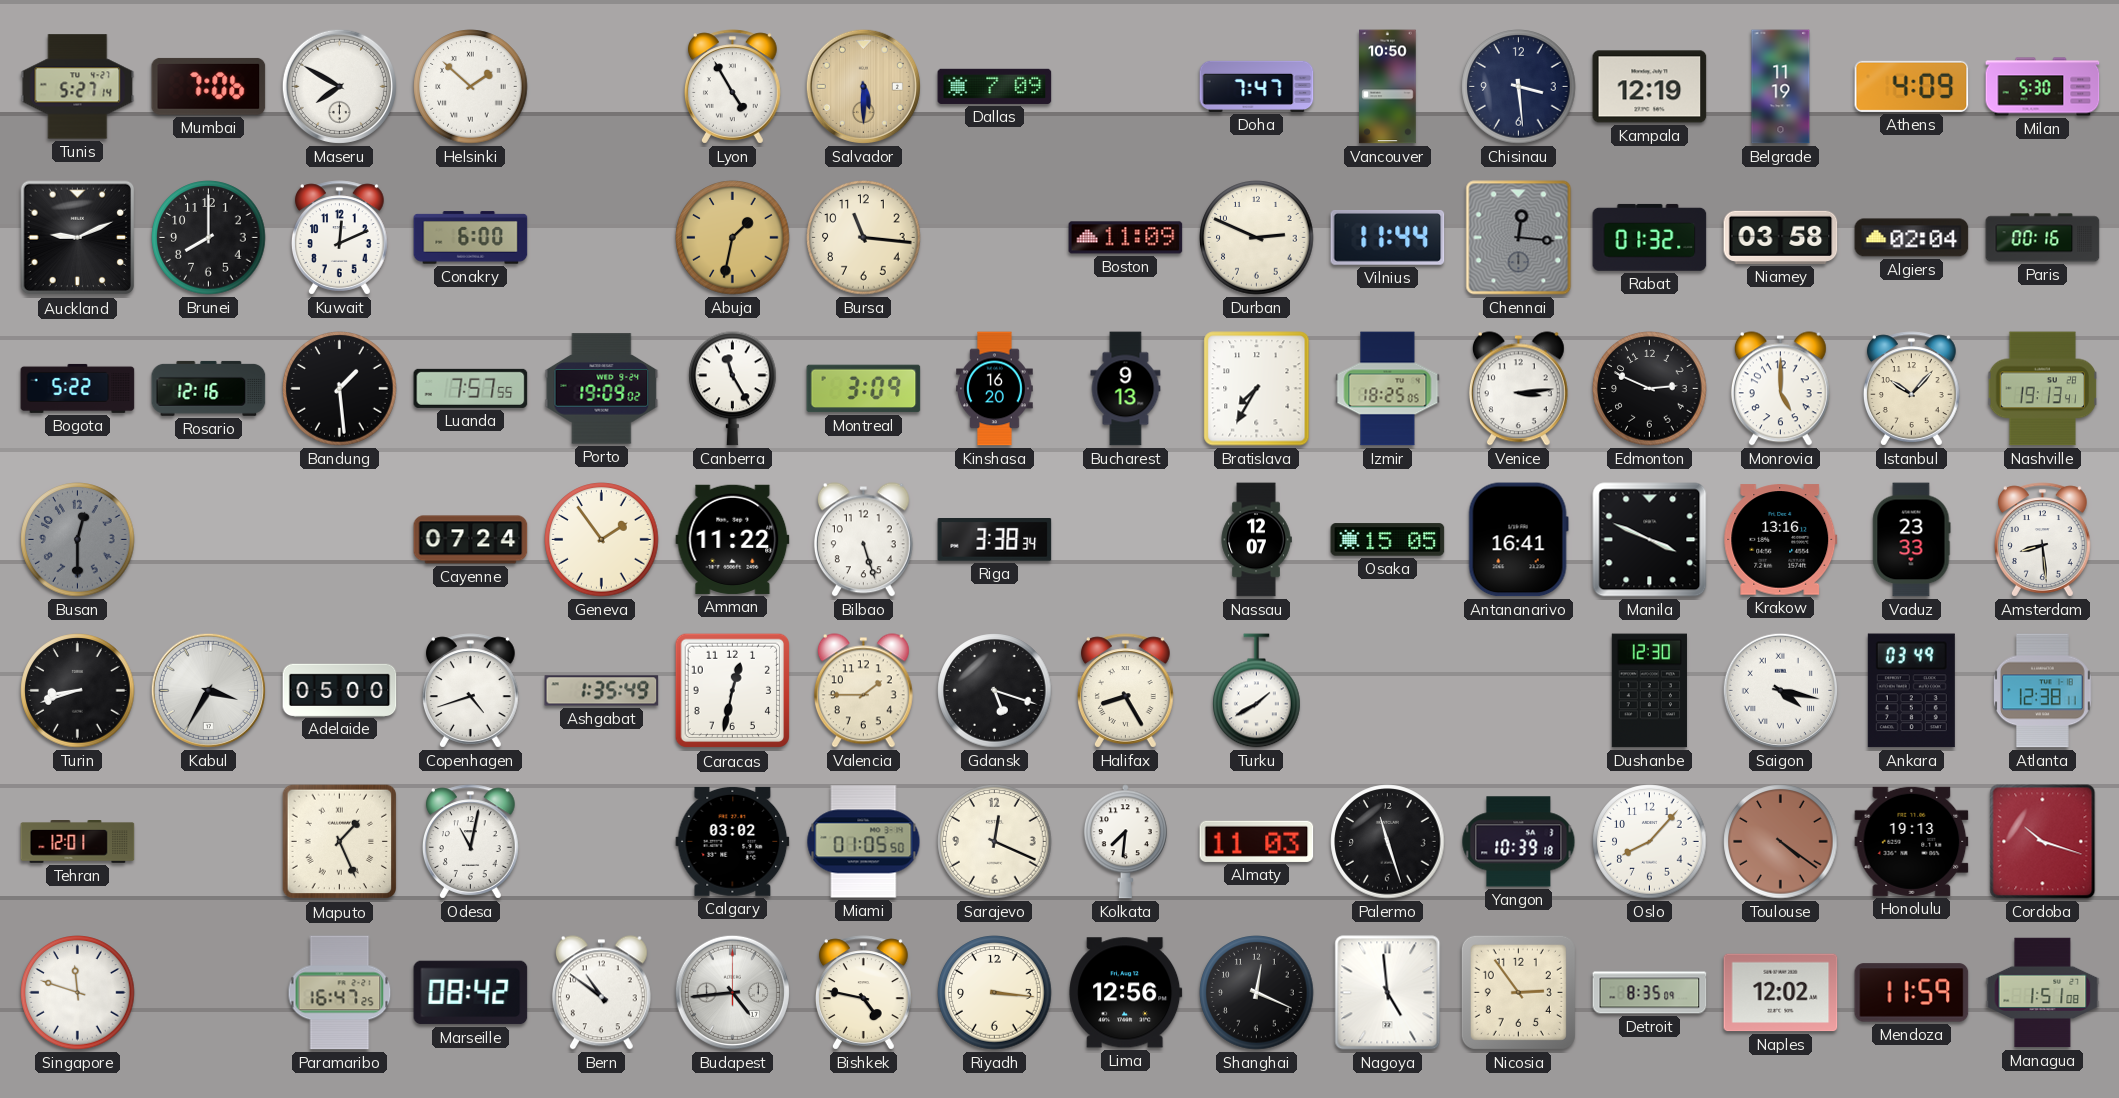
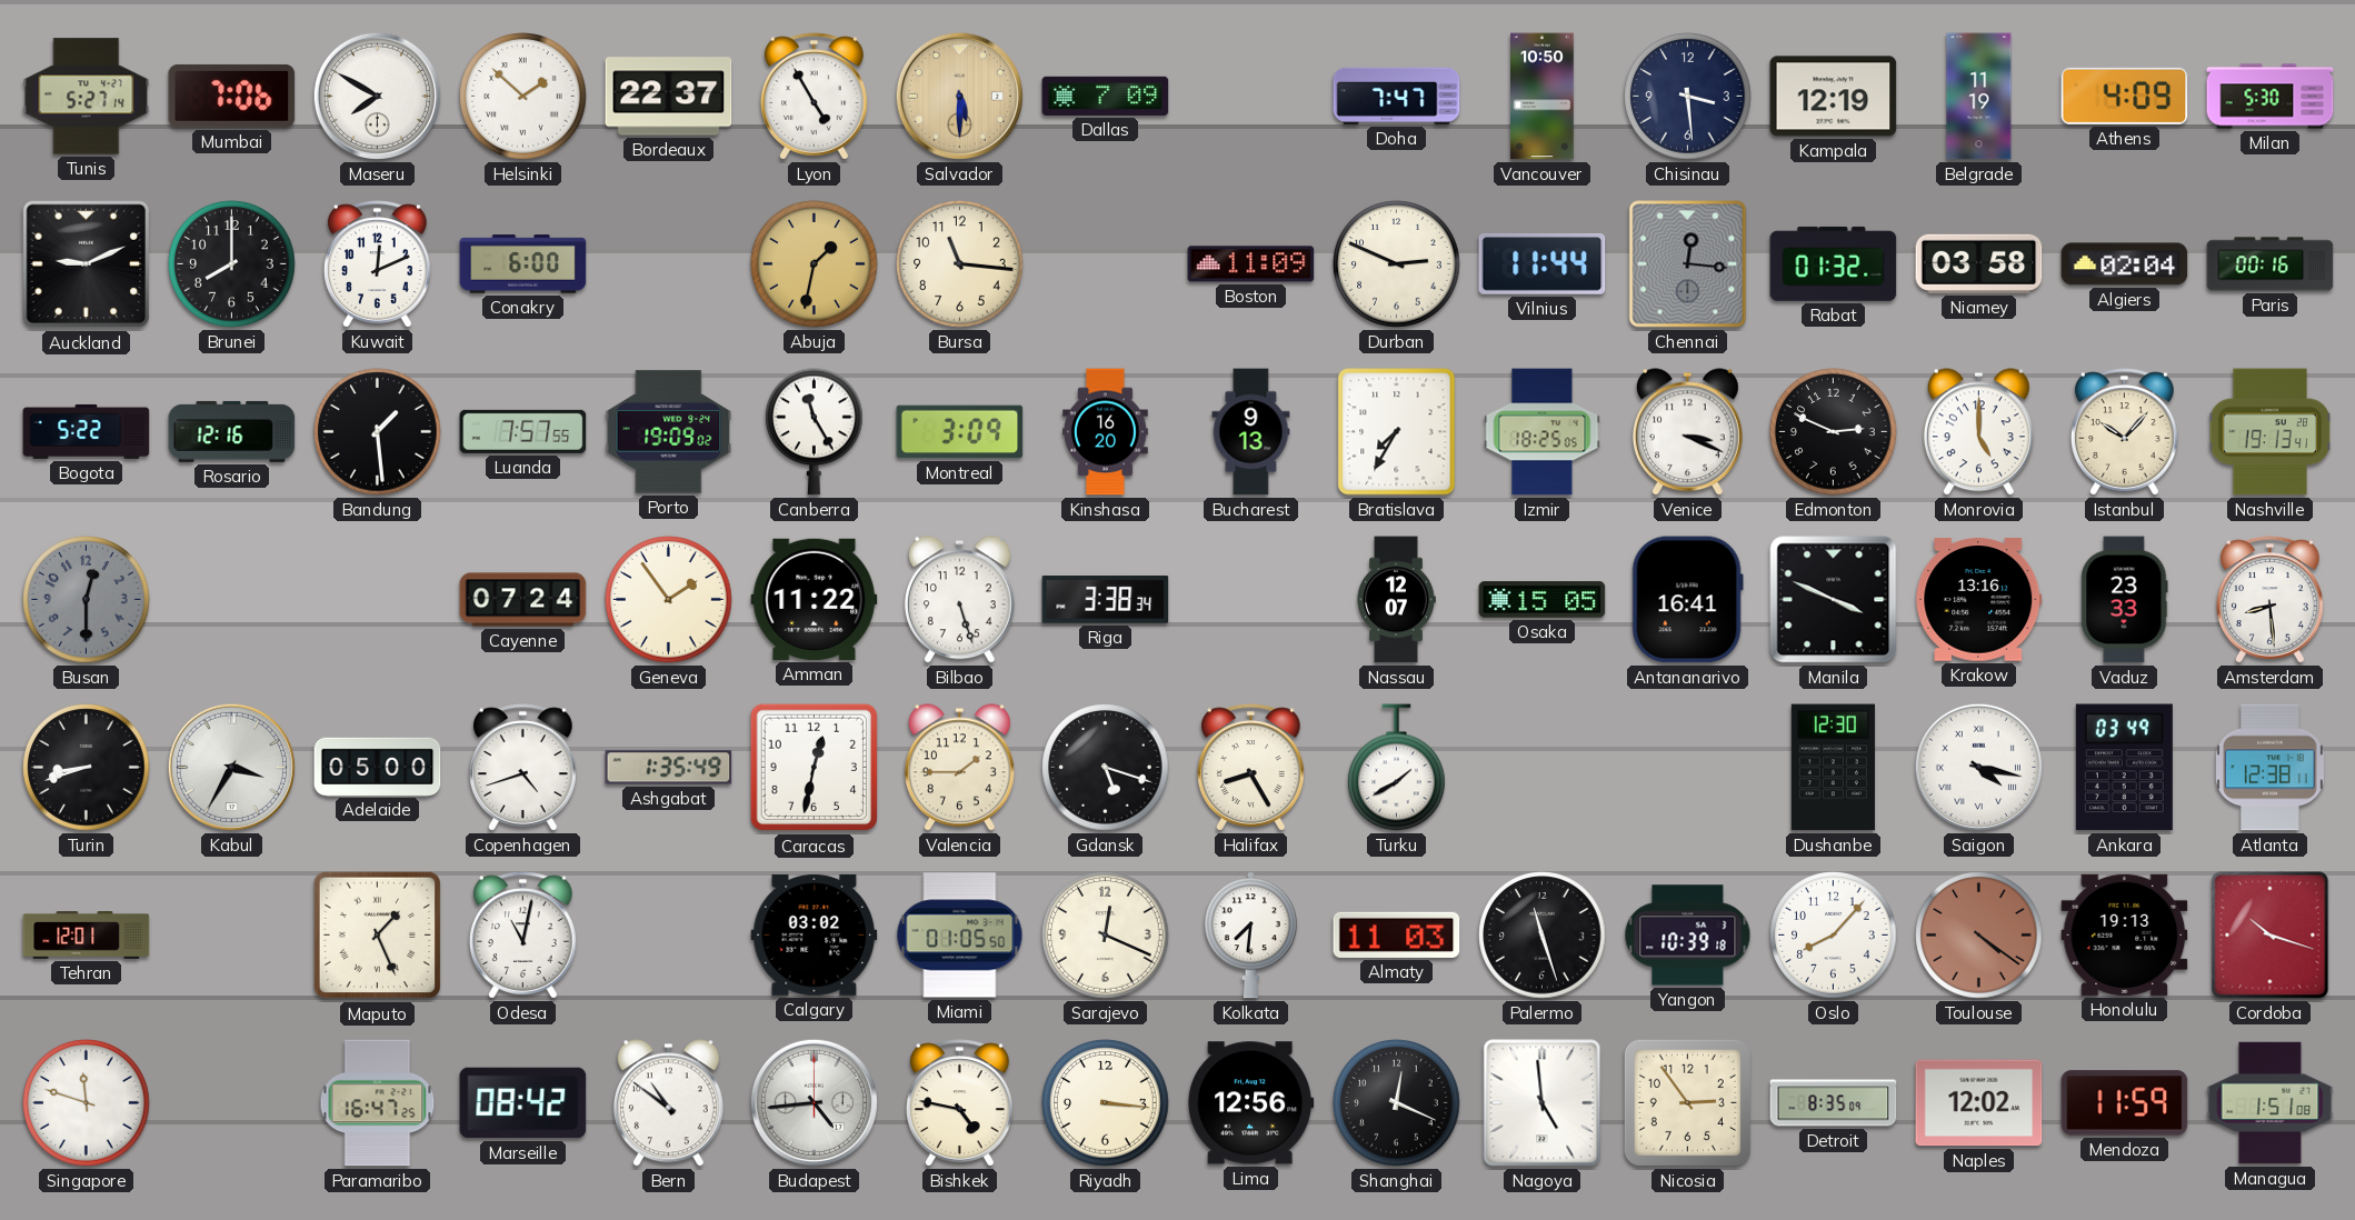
Bordeaux: none -> 22:37
Venice: 3:14 -> 3:19
